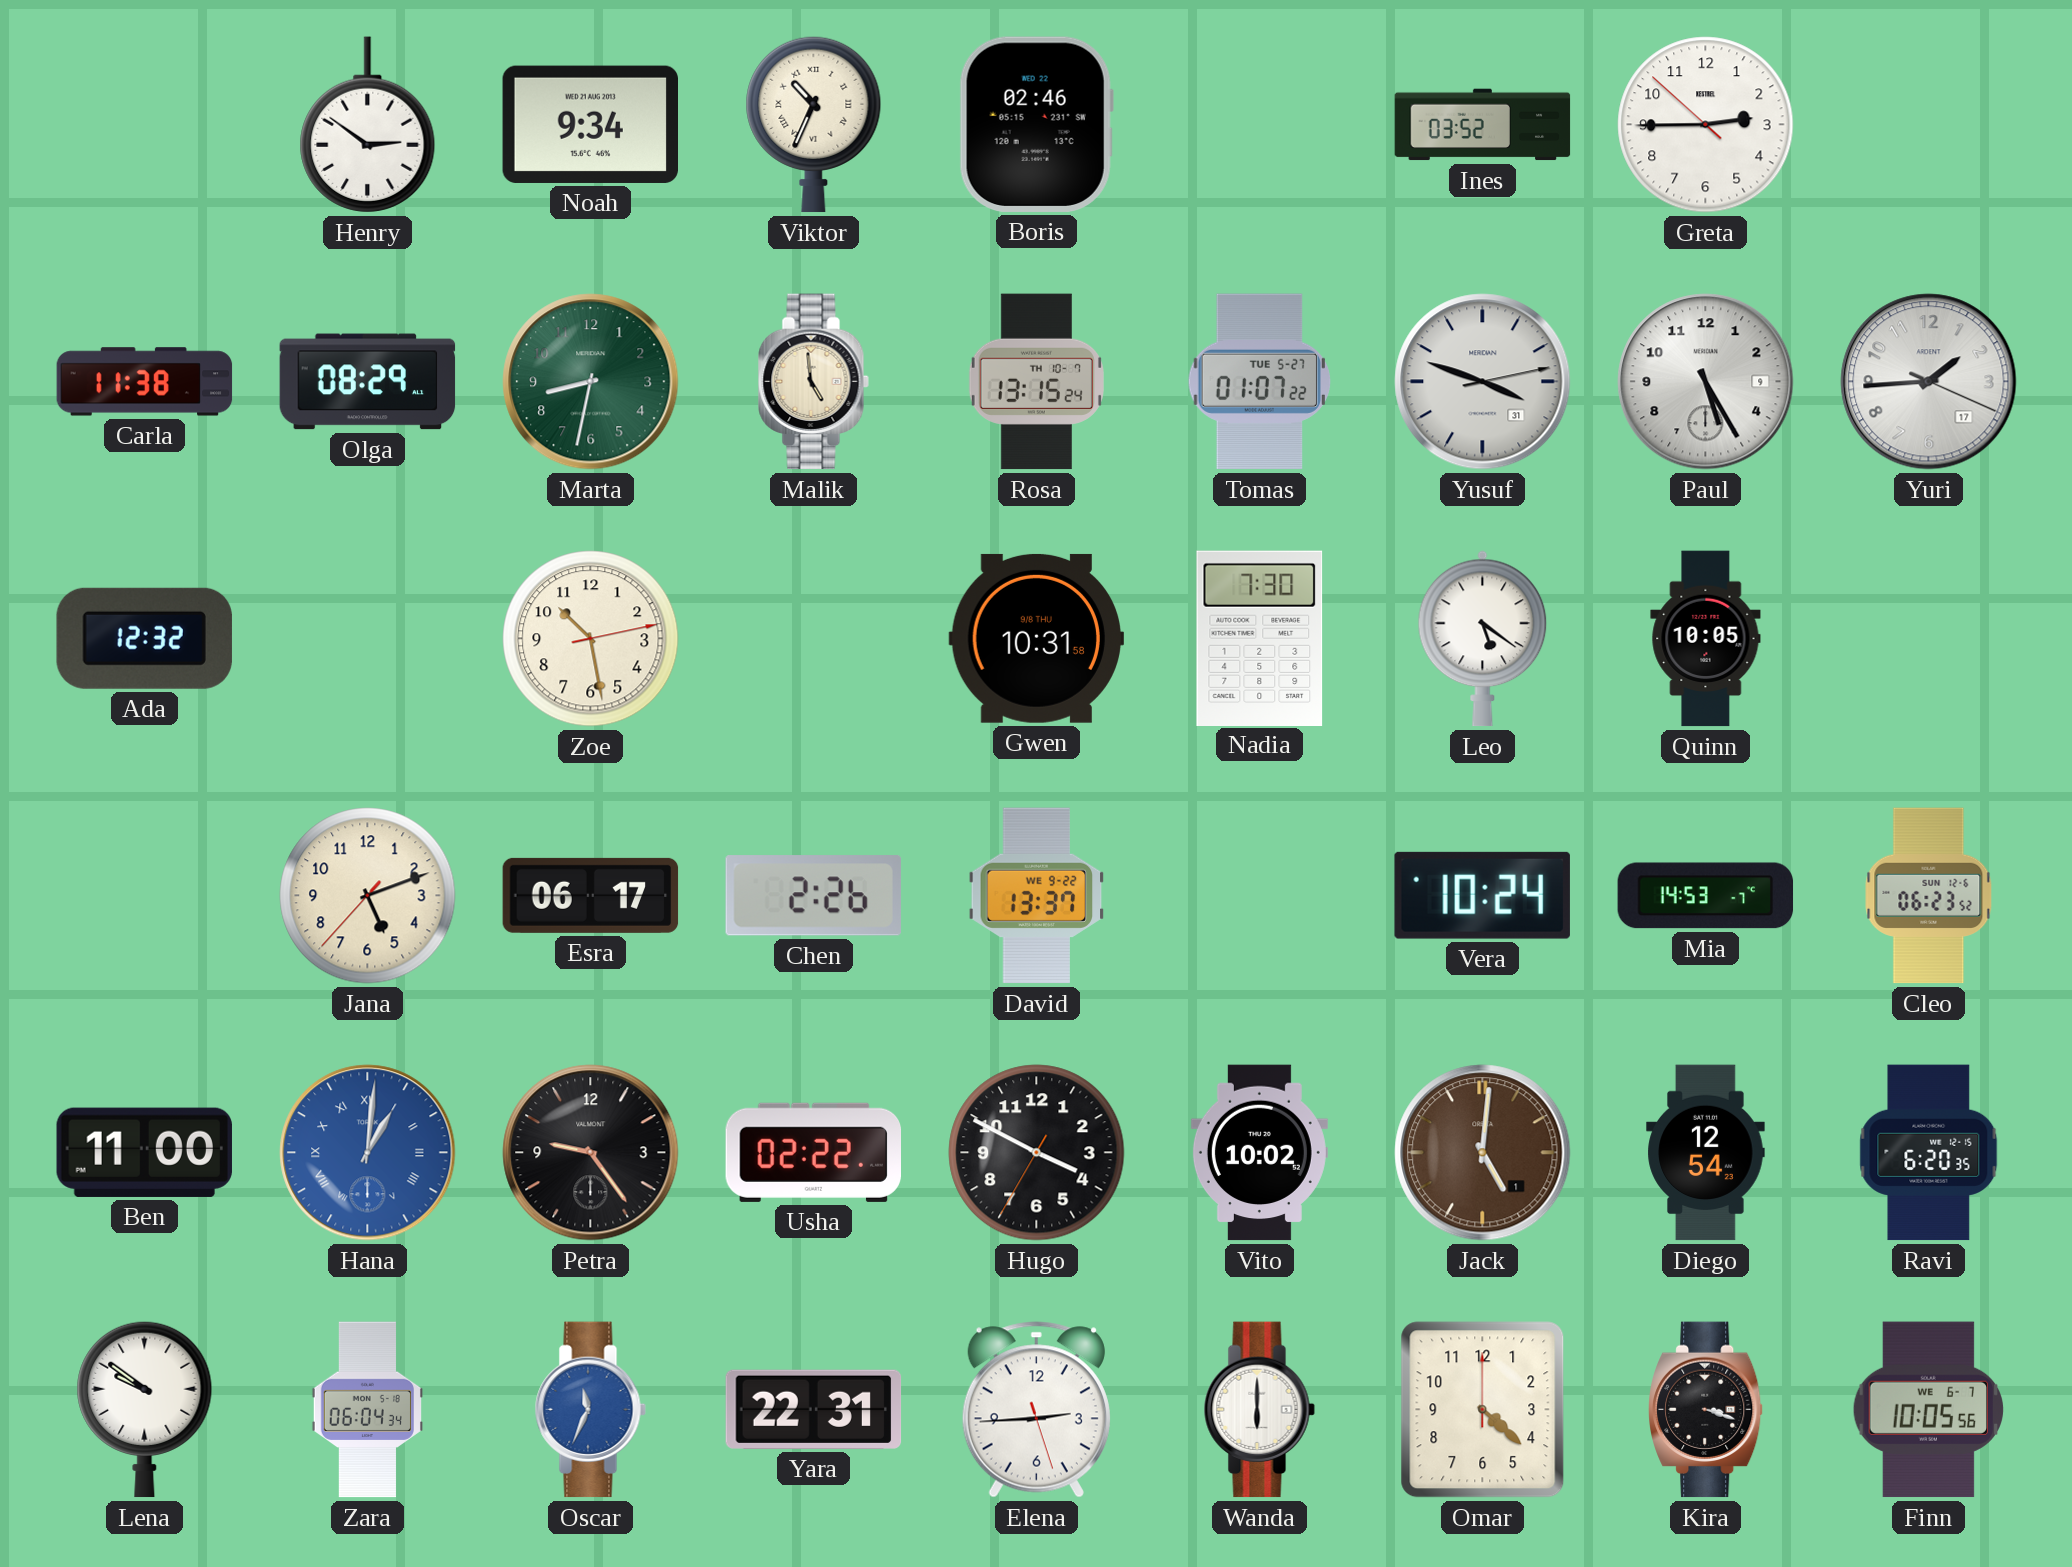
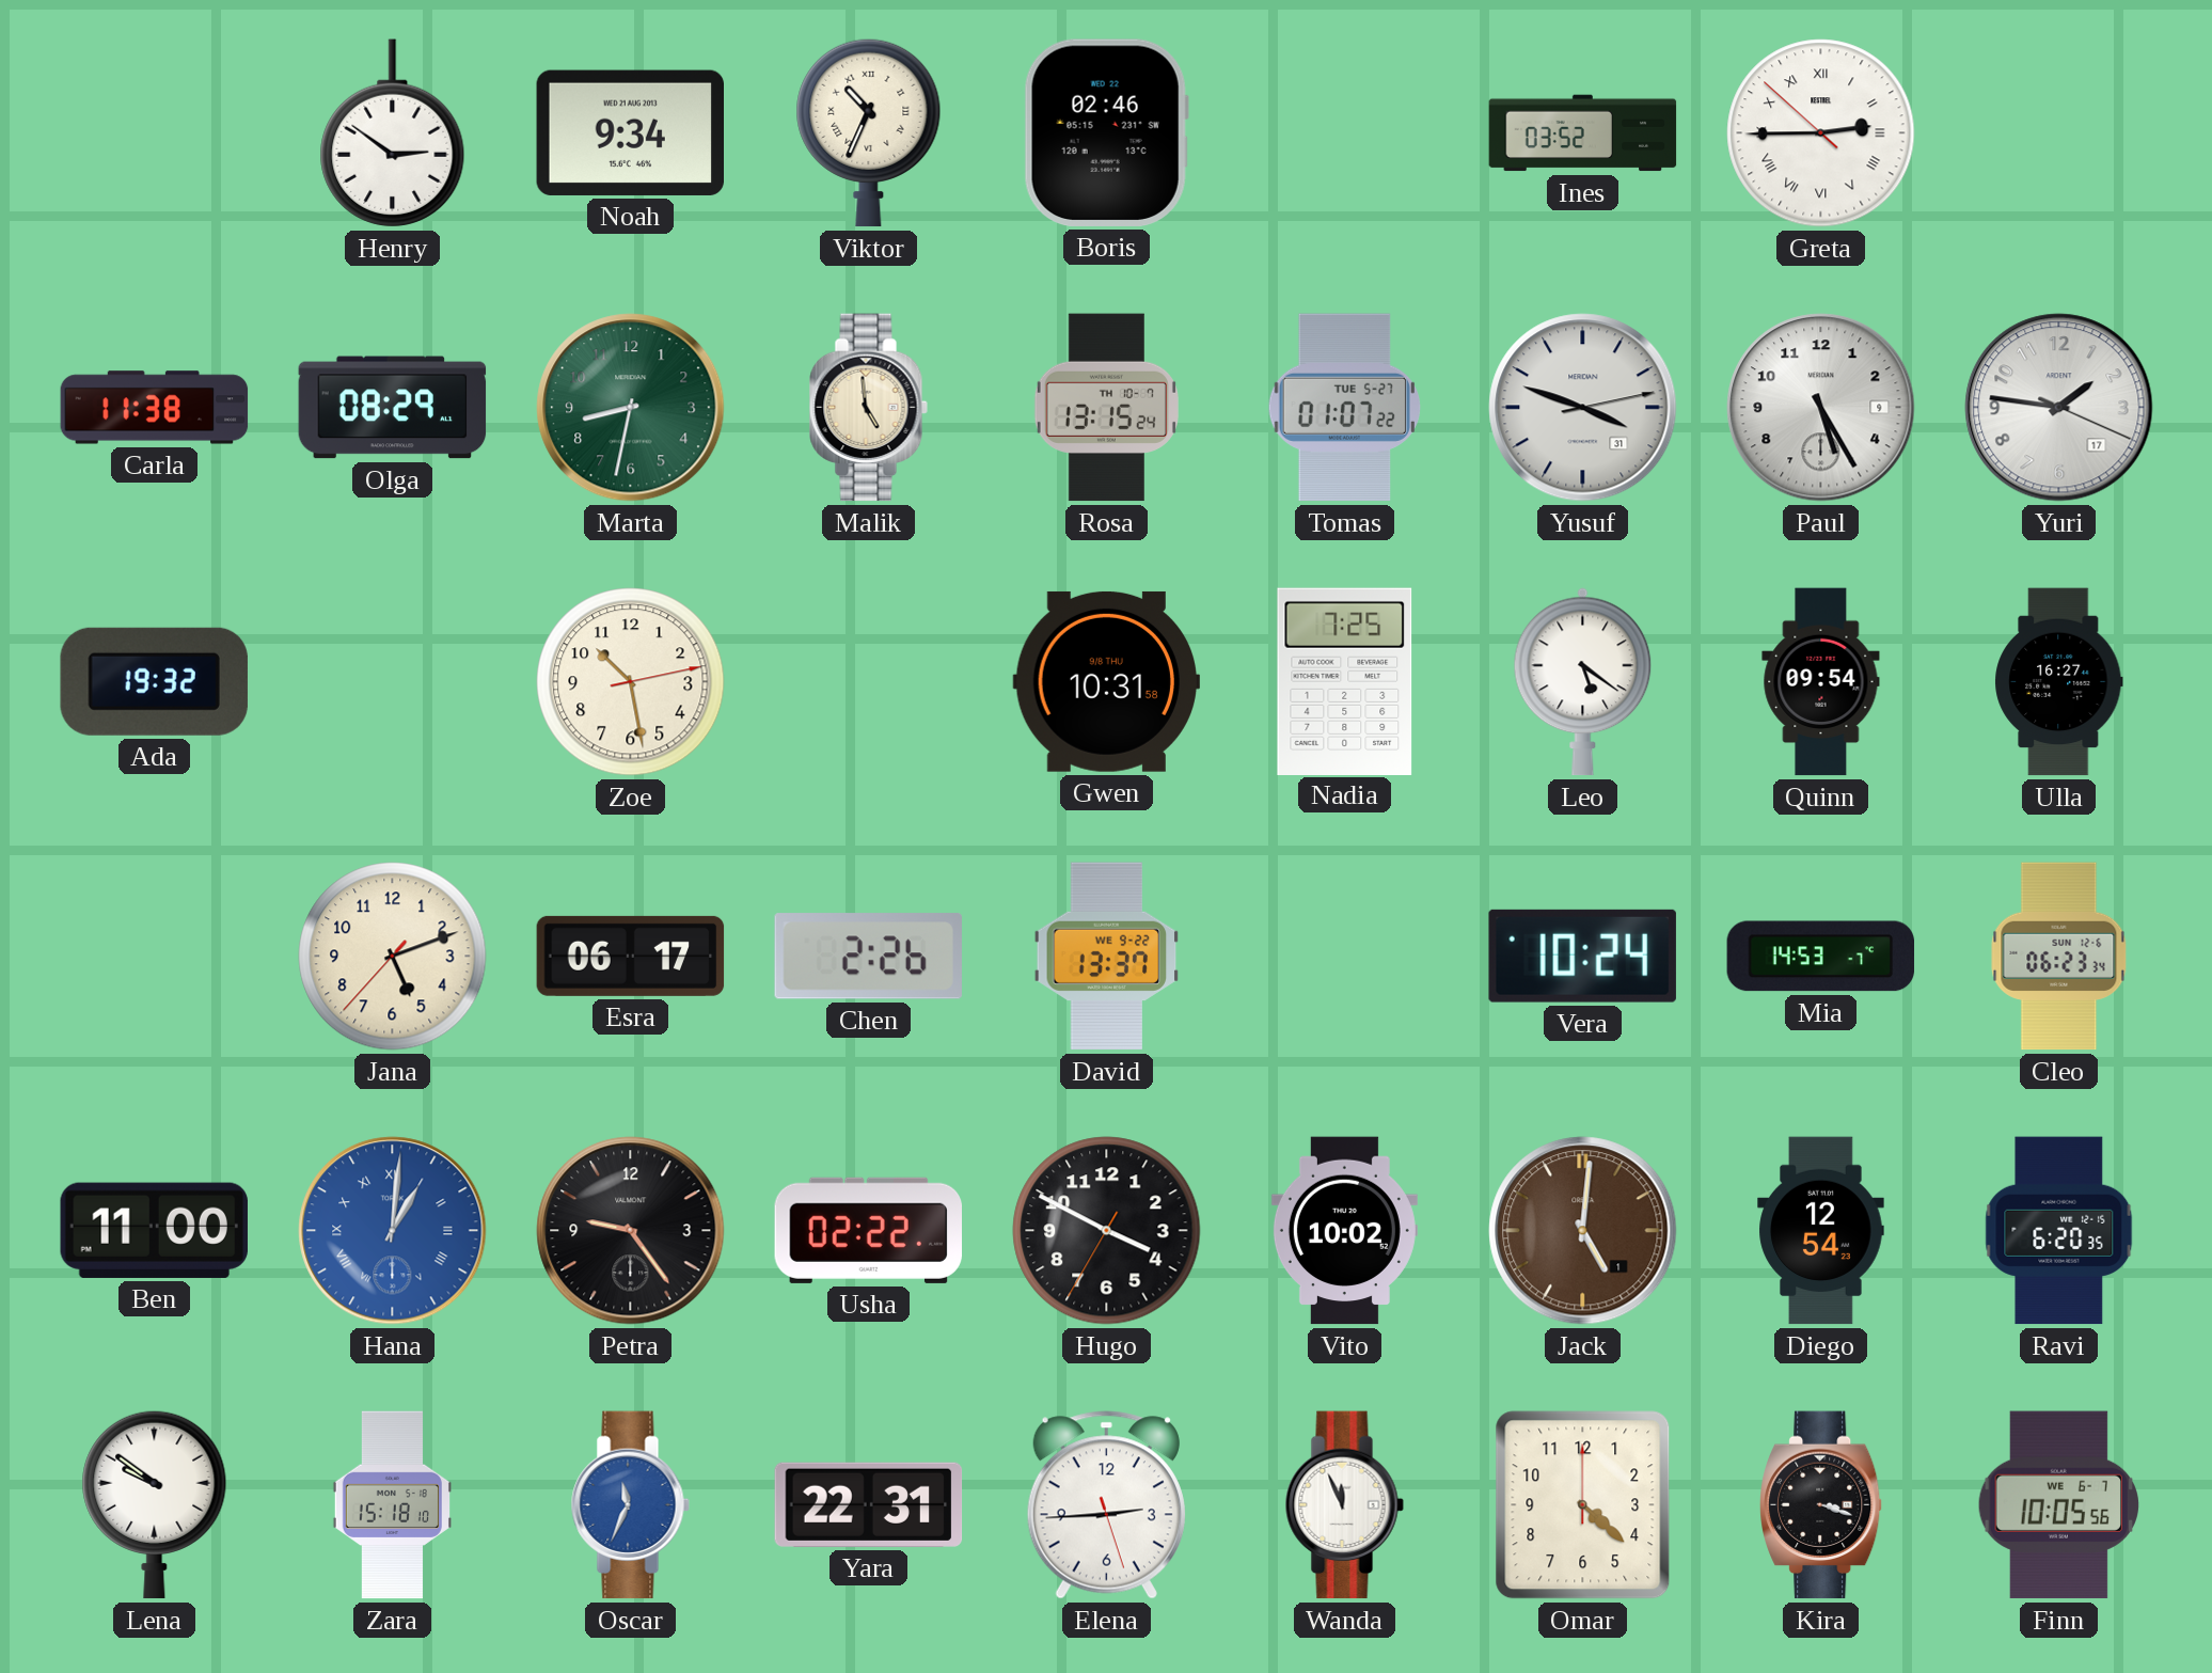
Greta numerals: Arabic -> Roman
Yuri: 1:44 -> 1:46
Ada: 12:32 -> 19:32
Nadia: 7:30 -> 7:25
Quinn: 10:05 -> 09:54
Ulla: none -> 16:27
Cleo: 06:23:52 -> 06:23:34
Zara: 06:04 -> 15:18
Wanda: 6:00 -> 11:56
